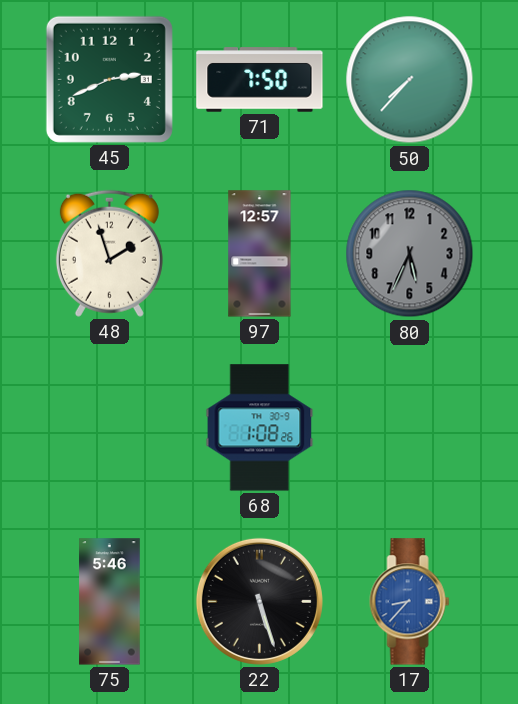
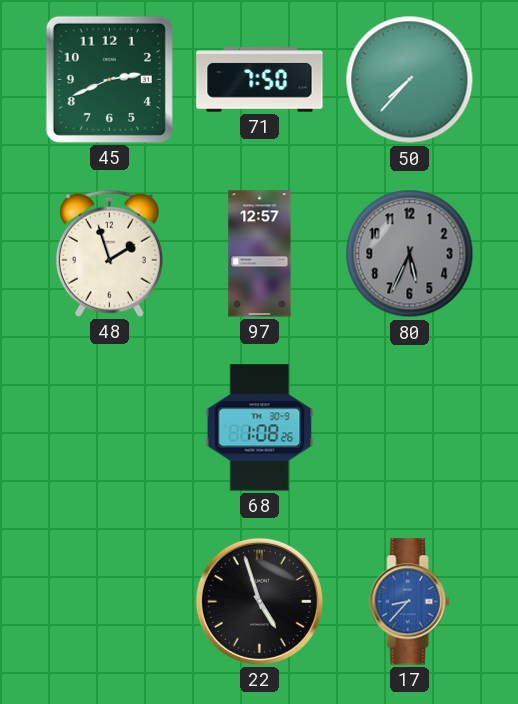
75: 5:46 -> none
22: 5:27 -> 4:57
